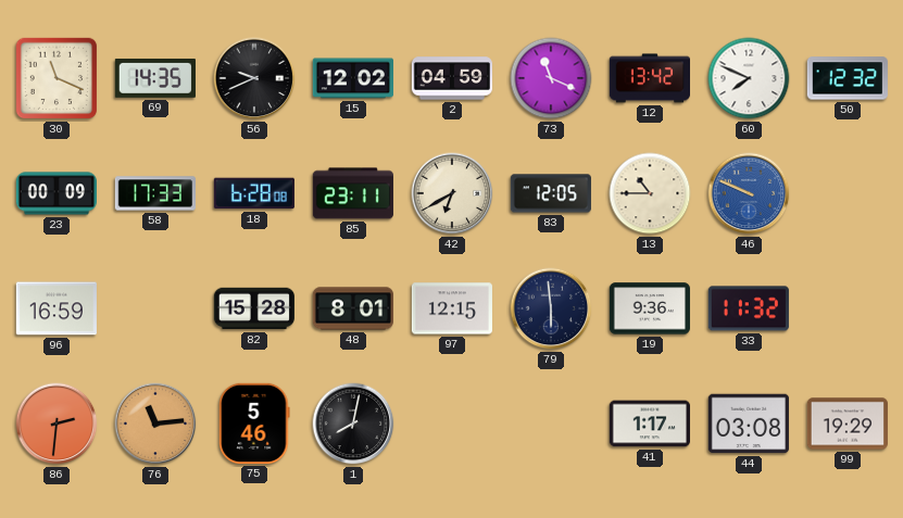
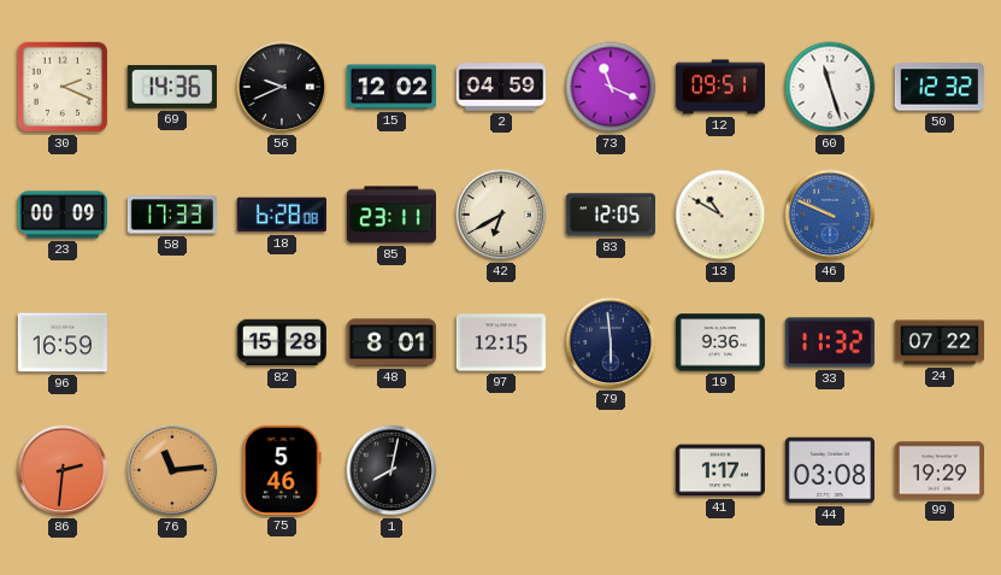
30: 11:19 -> 2:19
69: 14:35 -> 14:36
12: 13:42 -> 09:51
60: 7:49 -> 11:27
13: 10:45 -> 10:50
24: none -> 07:22
